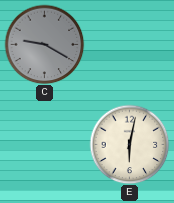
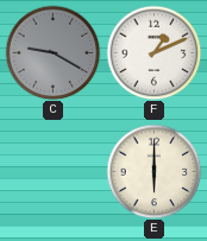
F: none -> 1:11
E: 6:02 -> 6:00
